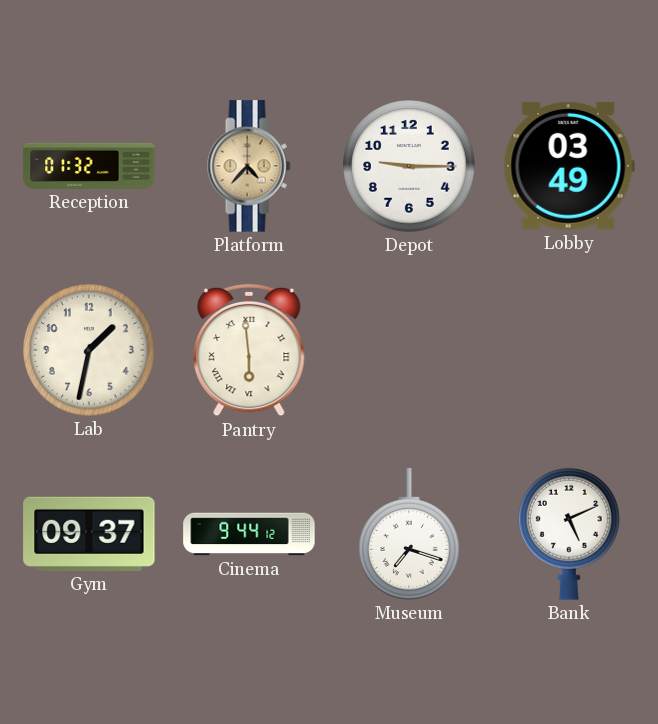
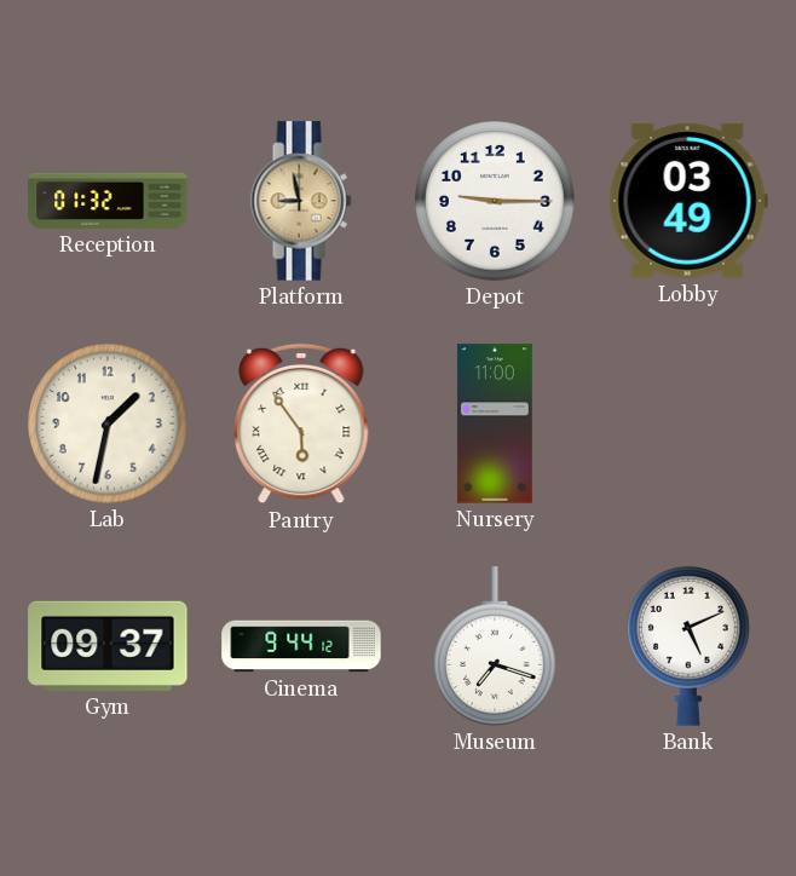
Platform: 4:37 -> 8:58
Pantry: 5:59 -> 5:54
Nursery: none -> 11:00
